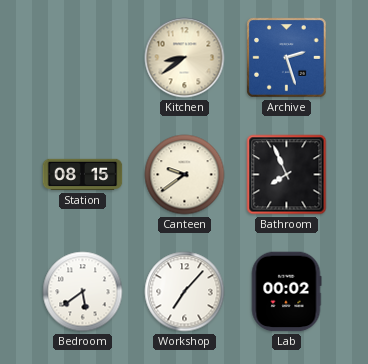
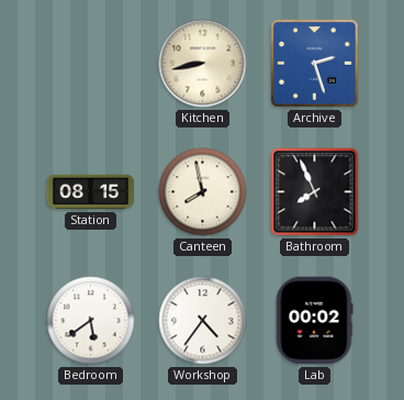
Kitchen: 8:39 -> 8:43
Canteen: 9:39 -> 7:58
Workshop: 7:07 -> 4:36
